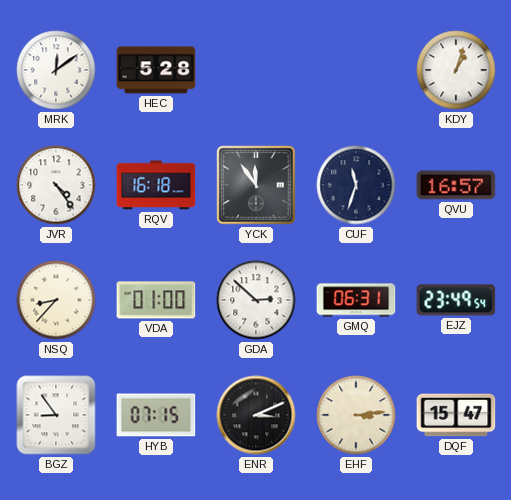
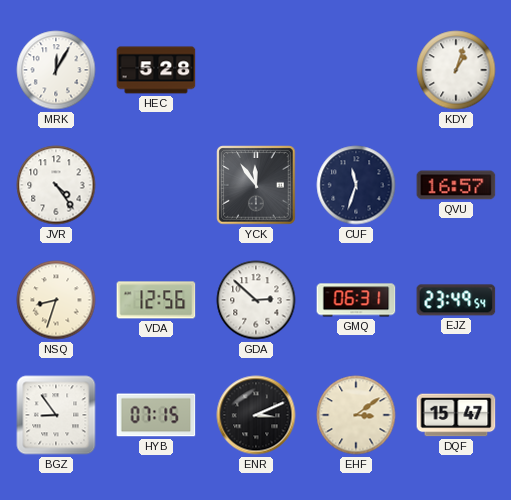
MRK: 12:09 -> 12:05
RQV: 16:18 -> none
NSQ: 8:37 -> 8:33
VDA: 01:00 -> 12:56
EHF: 3:14 -> 3:09
